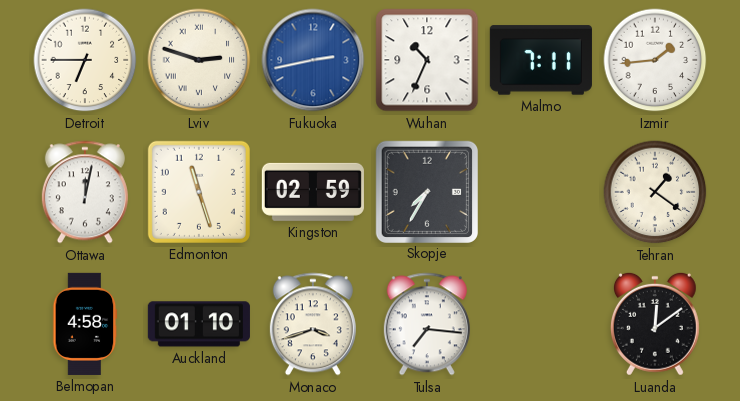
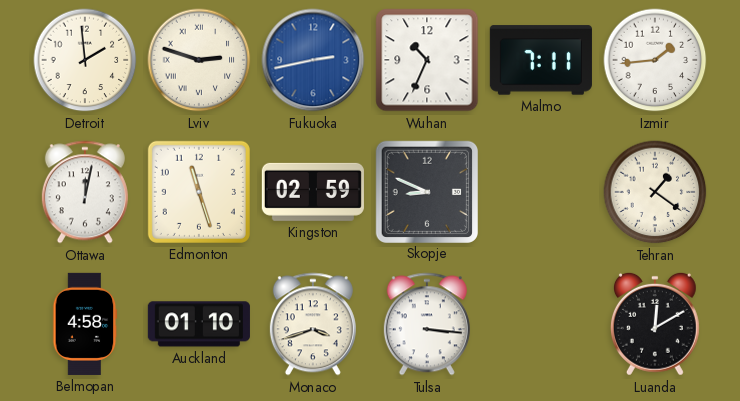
Detroit: 6:45 -> 1:59
Skopje: 7:35 -> 8:49
Tulsa: 7:16 -> 3:16
Luanda: 12:09 -> 12:10
